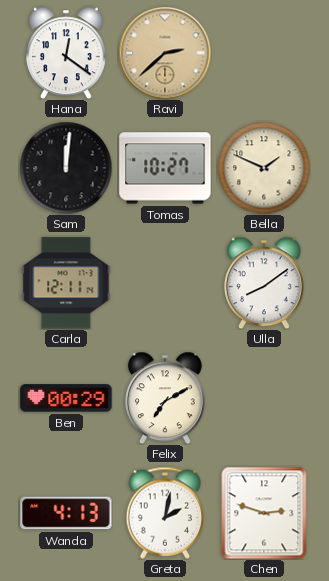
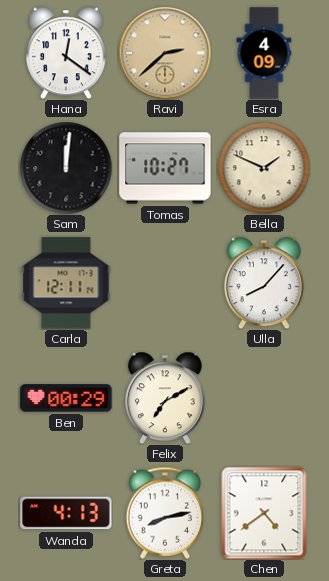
Esra: none -> 4:09
Ulla: 8:09 -> 8:07
Greta: 2:02 -> 8:13
Chen: 2:48 -> 4:39
